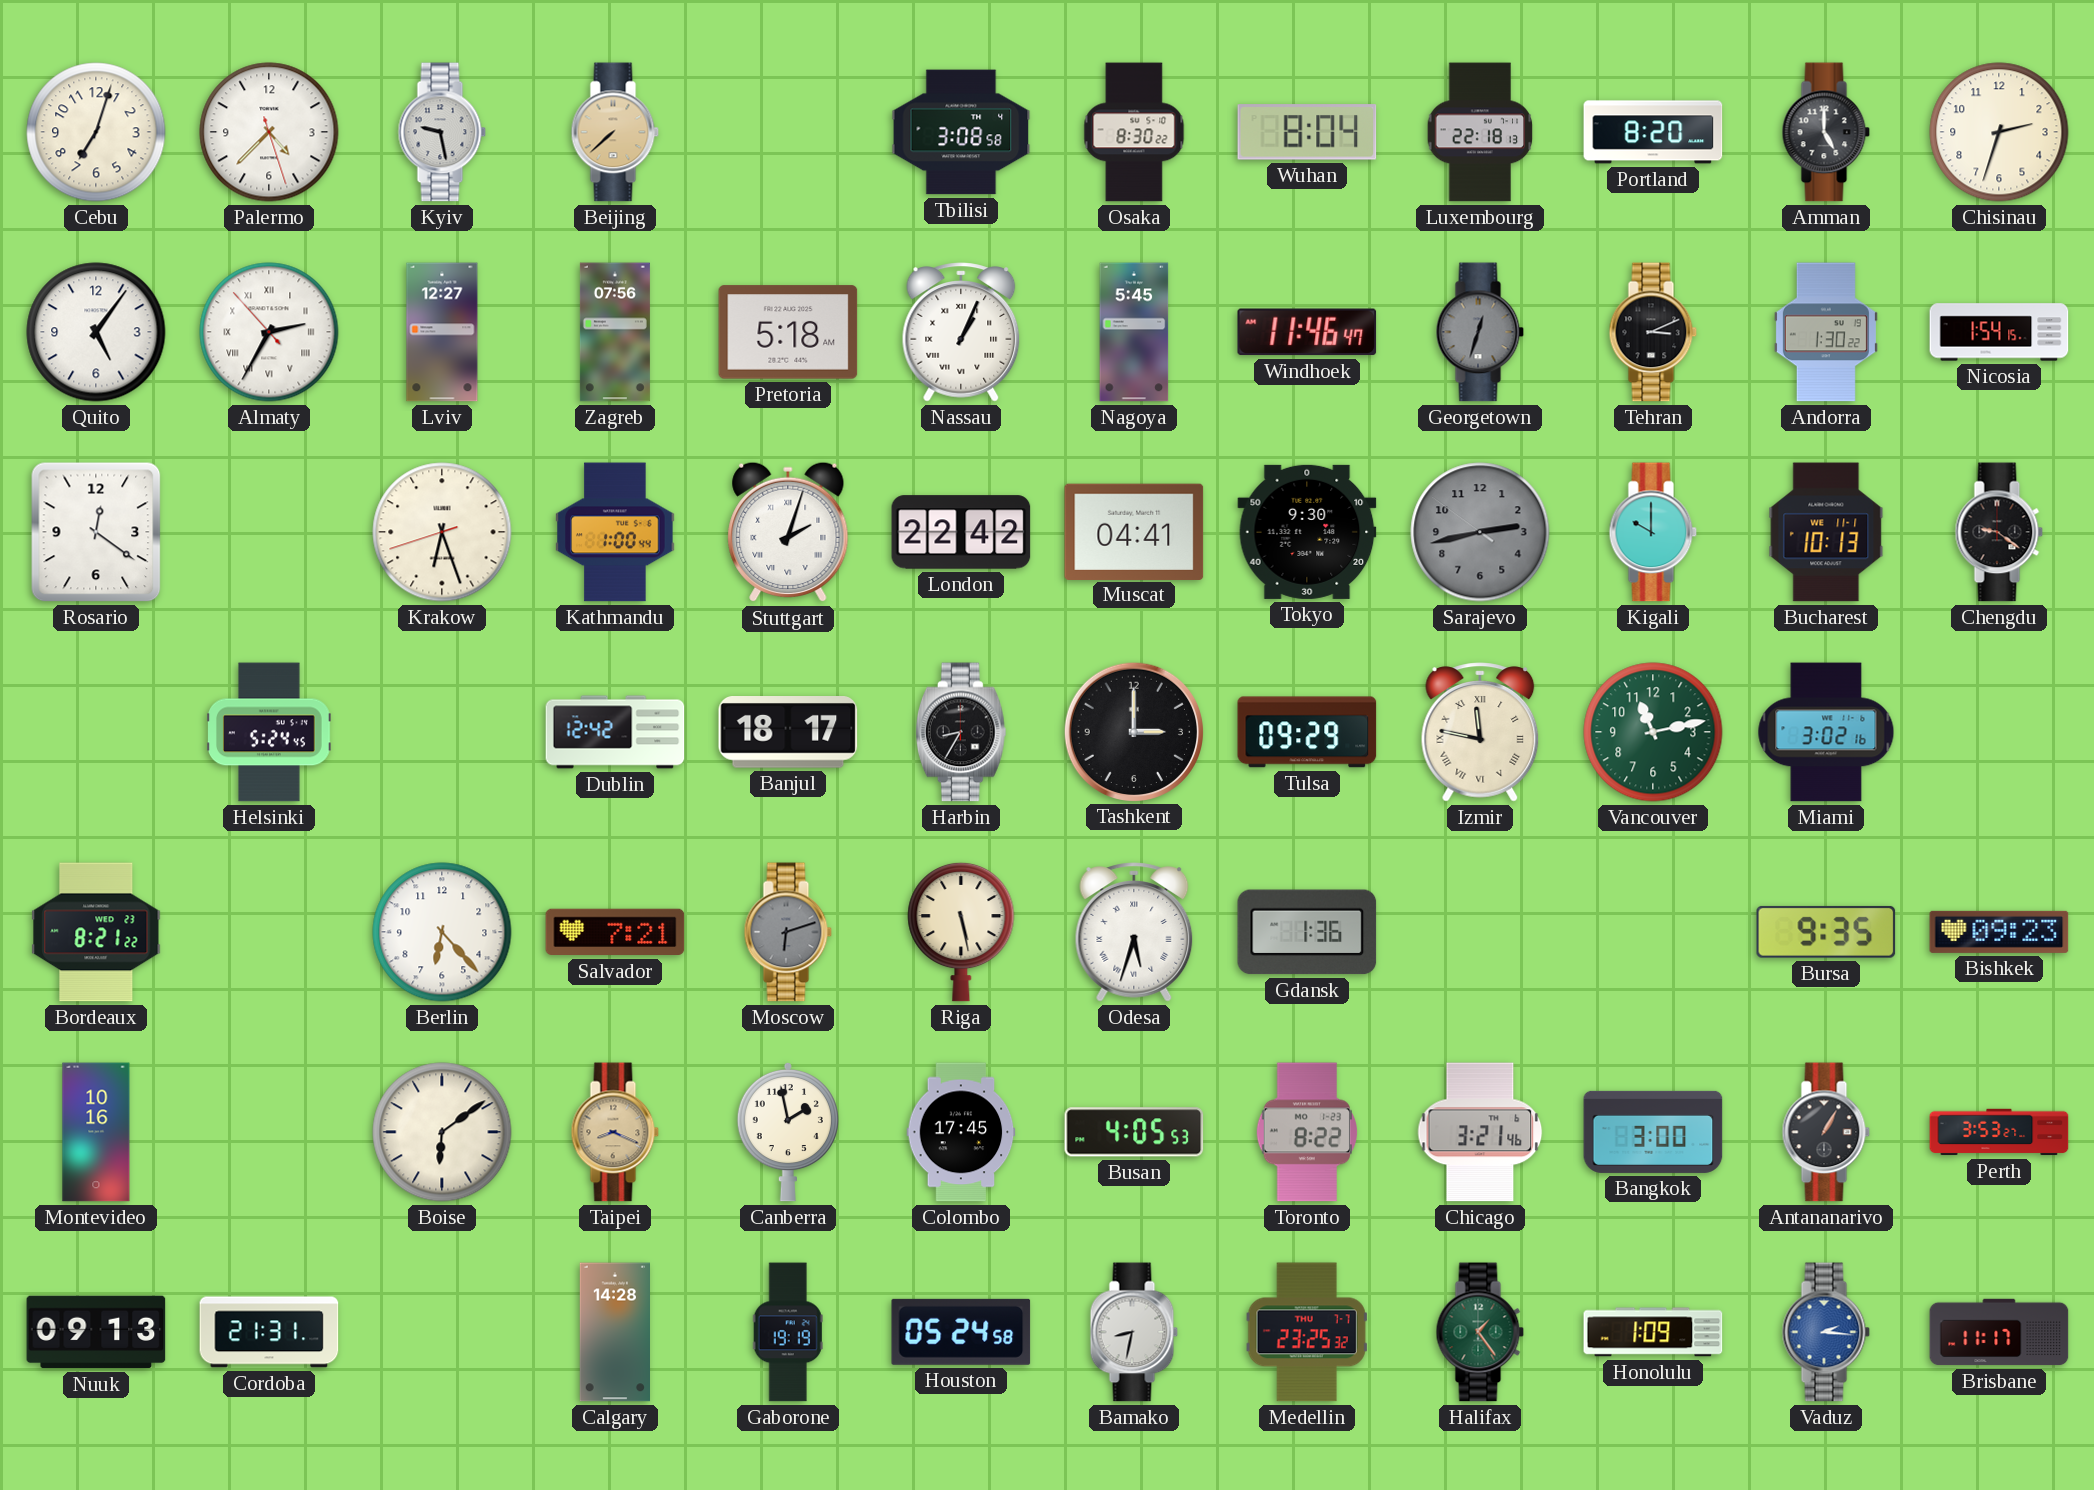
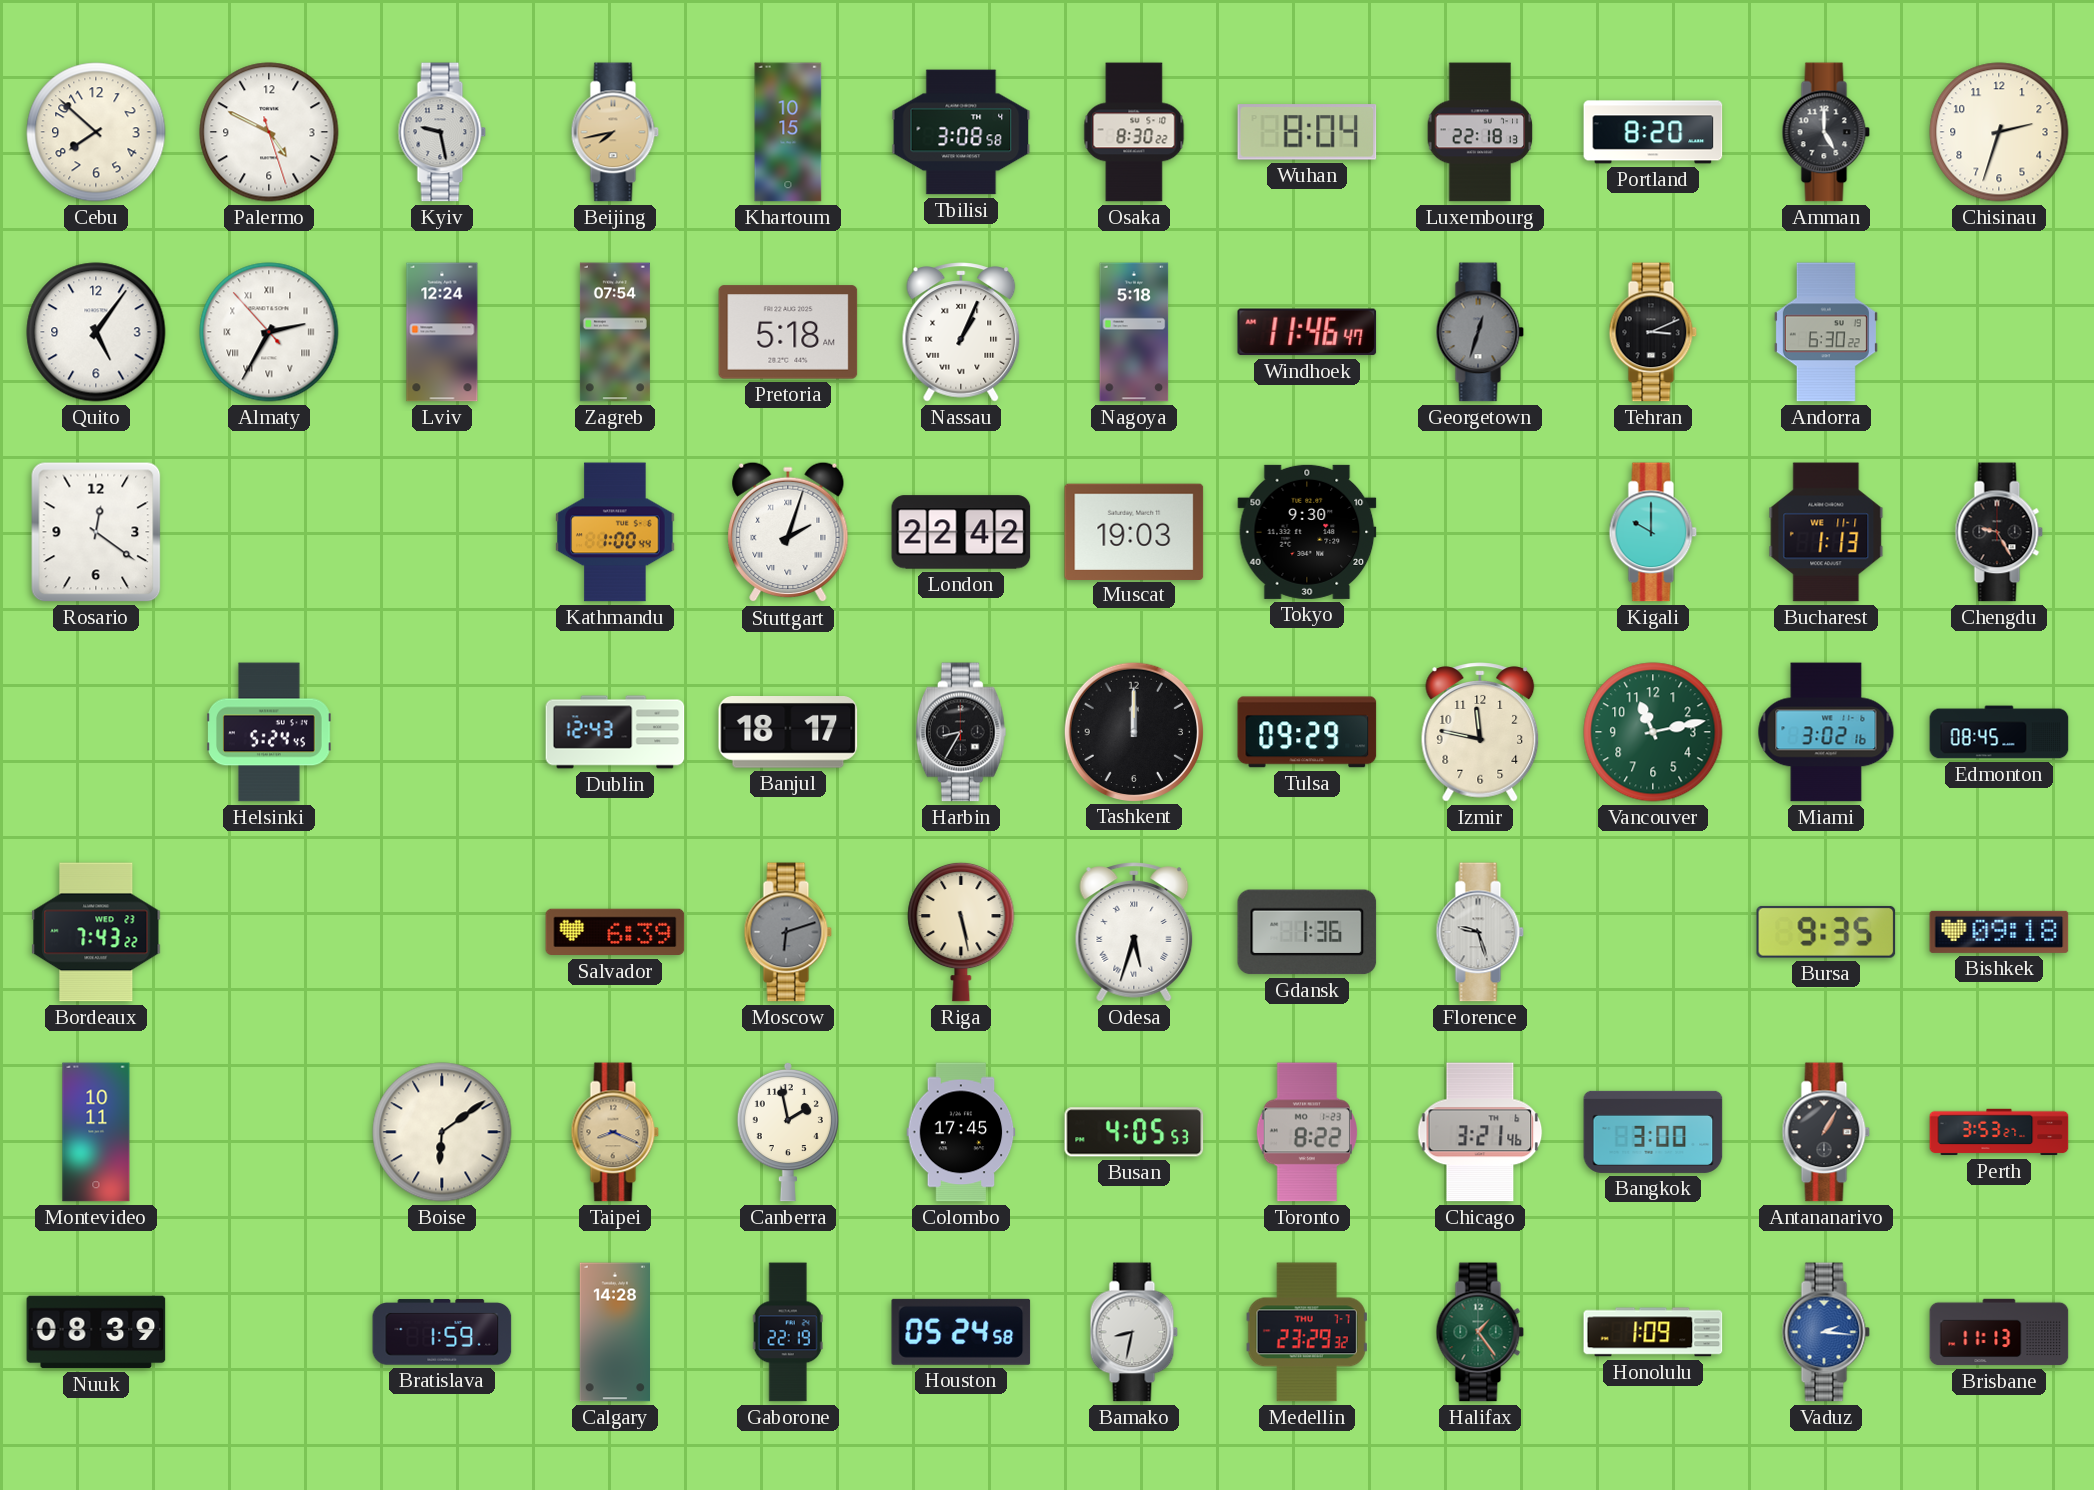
Cebu: 7:03 -> 7:52
Palermo: 4:37 -> 4:49
Beijing: 7:38 -> 7:43
Khartoum: none -> 10:15
Lviv: 12:27 -> 12:24
Zagreb: 07:56 -> 07:54
Nagoya: 5:45 -> 5:18
Andorra: 1:30 -> 6:30
Nicosia: 1:54 -> none
Krakow: 6:26 -> none
Muscat: 04:41 -> 19:03
Sarajevo: 2:42 -> none
Bucharest: 10:13 -> 1:13
Chengdu: 9:21 -> 9:25
Dublin: 12:42 -> 12:43
Tashkent: 3:00 -> 12:00
Izmir numerals: Roman -> Arabic
Edmonton: none -> 08:45
Bordeaux: 8:21 -> 7:43
Berlin: 6:23 -> none
Salvador: 7:21 -> 6:39
Florence: none -> 9:27
Bishkek: 09:23 -> 09:18
Montevideo: 10:16 -> 10:11
Nuuk: 09:13 -> 08:39
Cordoba: 21:31 -> none
Bratislava: none -> 1:59
Gaborone: 19:19 -> 22:19
Medellin: 23:25 -> 23:29
Brisbane: 11:17 -> 11:13
